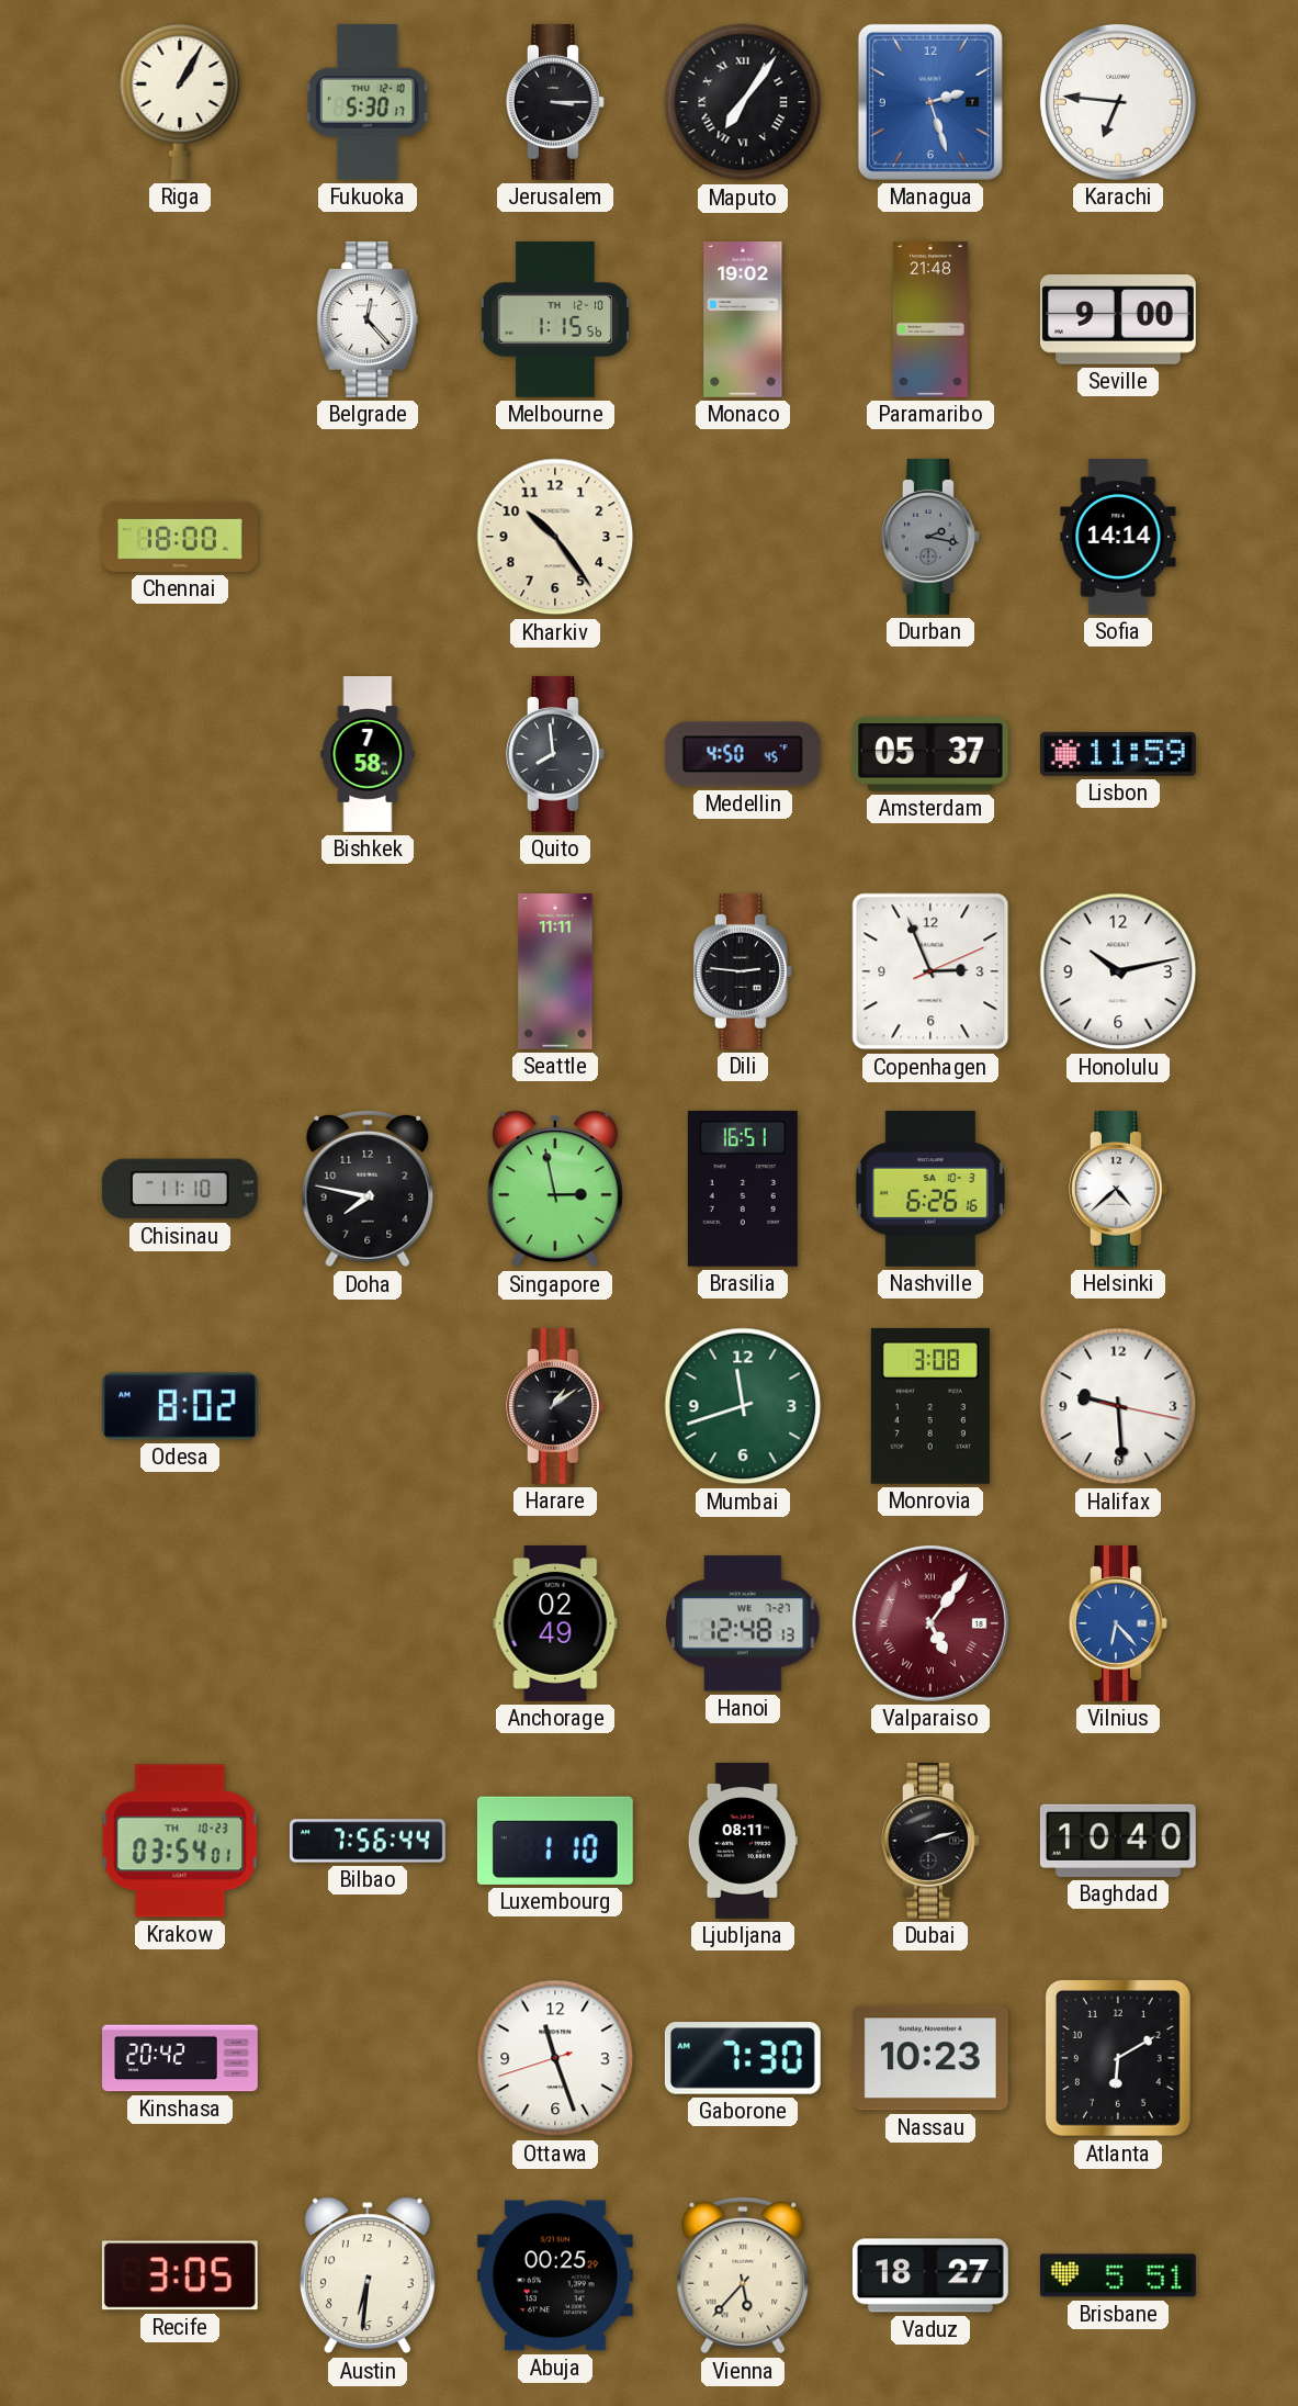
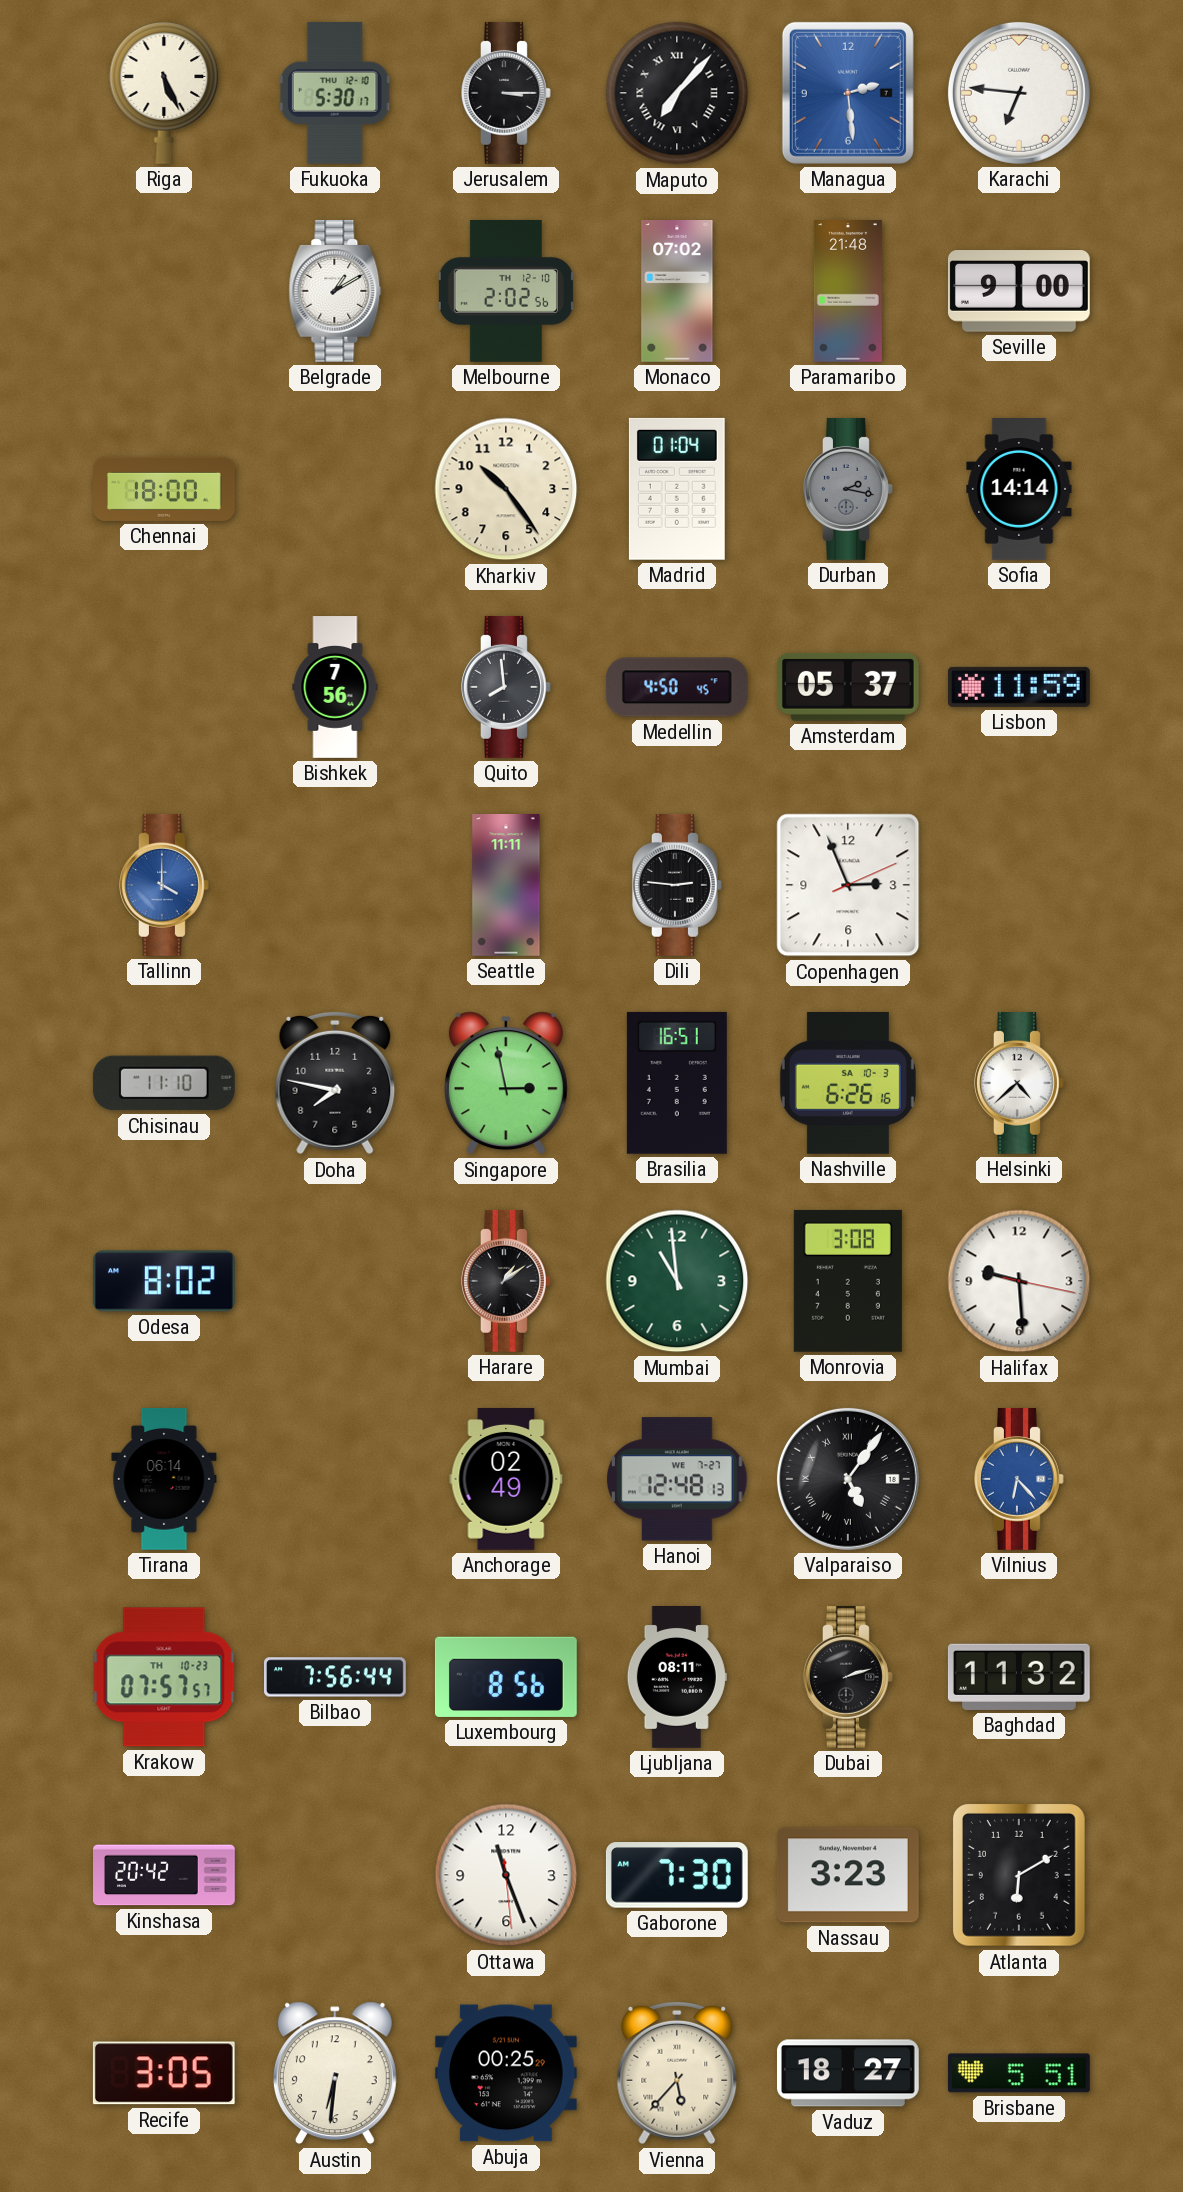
Riga: 1:05 -> 5:26
Maputo: 7:06 -> 7:07
Managua: 2:27 -> 2:29
Belgrade: 12:23 -> 1:10
Melbourne: 1:15 -> 2:02
Monaco: 19:02 -> 07:02
Madrid: none -> 01:04
Bishkek: 7:58 -> 7:56
Tallinn: none -> 4:00
Honolulu: 10:13 -> none
Mumbai: 11:42 -> 10:59
Tirana: none -> 06:14
Valparaiso dial: burgundy -> black
Krakow: 03:54 -> 07:57
Luxembourg: 1:10 -> 8:56
Baghdad: 10:40 -> 11:32
Ottawa: 11:26:42 -> 11:26:29
Nassau: 10:23 -> 3:23
